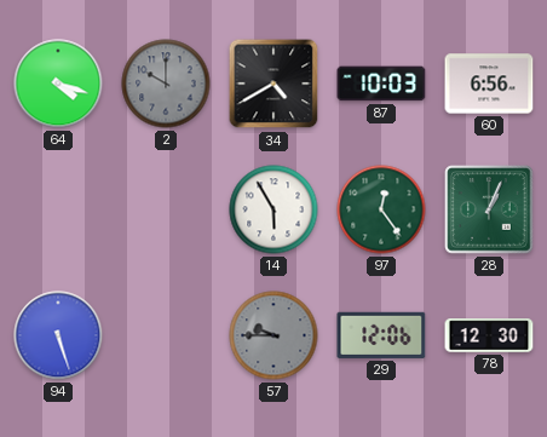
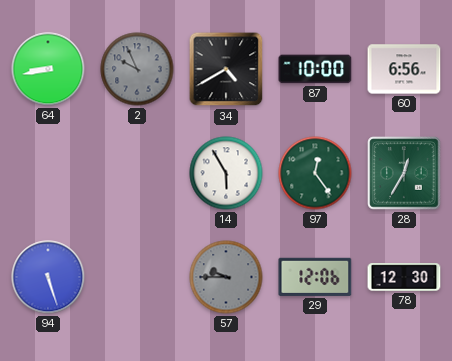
64: 4:18 -> 8:43
2: 10:00 -> 9:56
87: 10:03 -> 10:00
28: 1:04 -> 12:35
